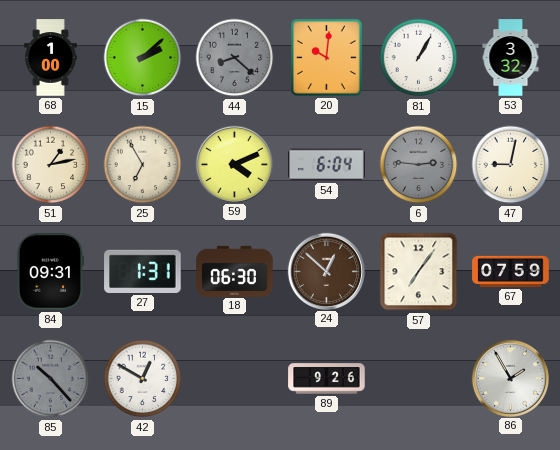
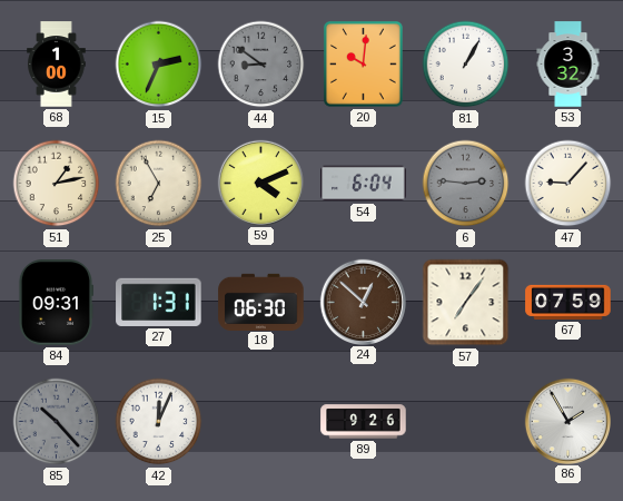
15: 2:08 -> 2:34
44: 8:22 -> 8:51
47: 9:02 -> 9:07
42: 12:50 -> 12:04
